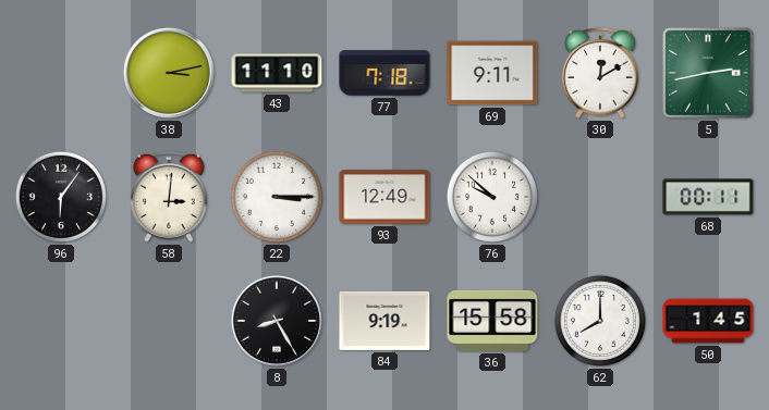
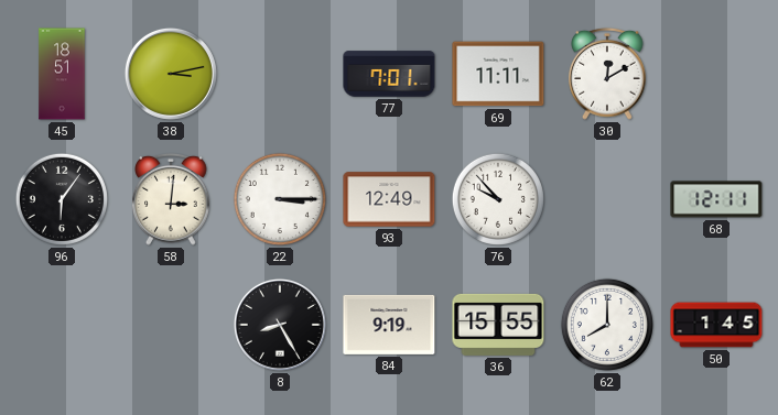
45: none -> 18:51
43: 11:10 -> none
77: 7:18 -> 7:01
69: 9:11 -> 11:11
5: 2:43 -> none
76: 9:52 -> 9:53
68: 00:11 -> 12:11
36: 15:58 -> 15:55
